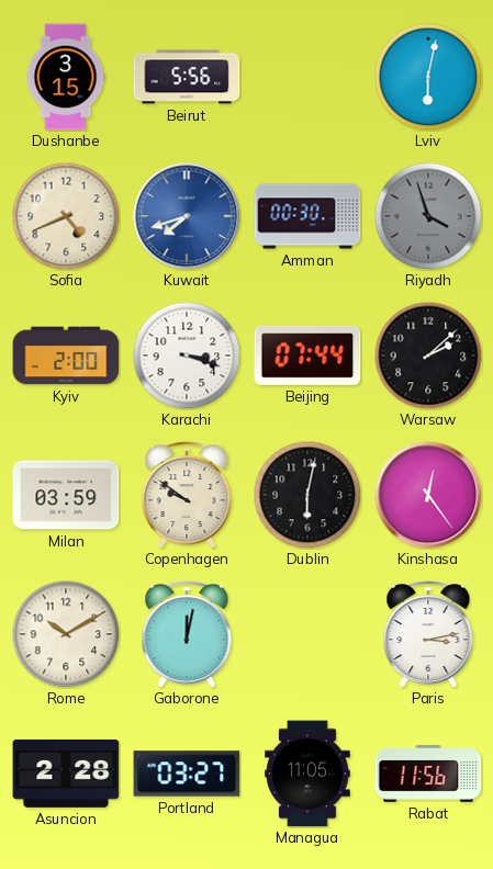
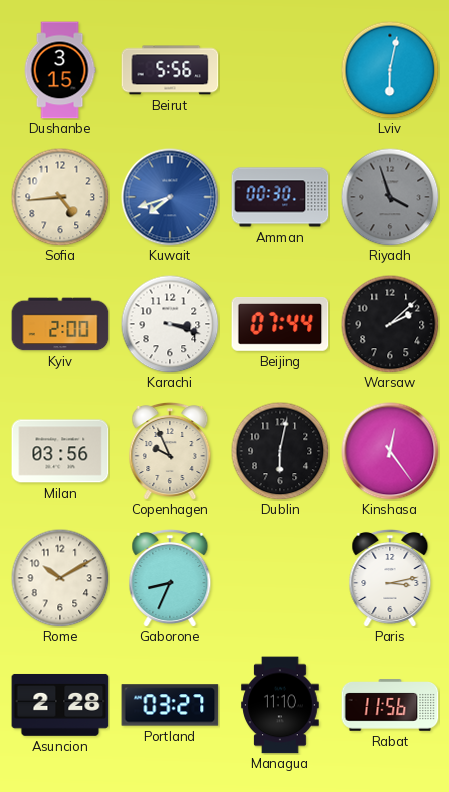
Sofia: 4:41 -> 4:44
Milan: 03:59 -> 03:56
Copenhagen: 9:51 -> 9:56
Gaborone: 12:02 -> 8:34
Managua: 11:05 -> 11:10
